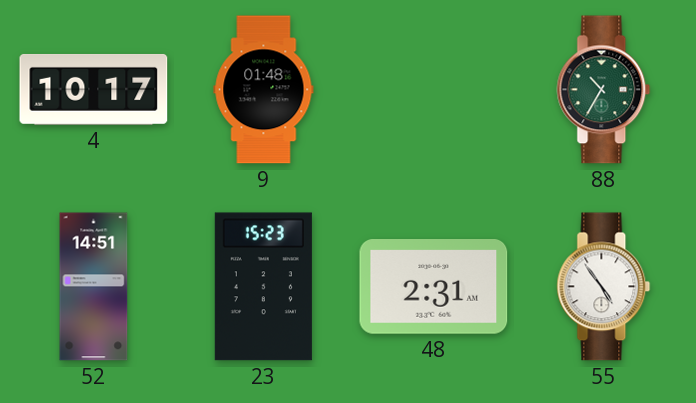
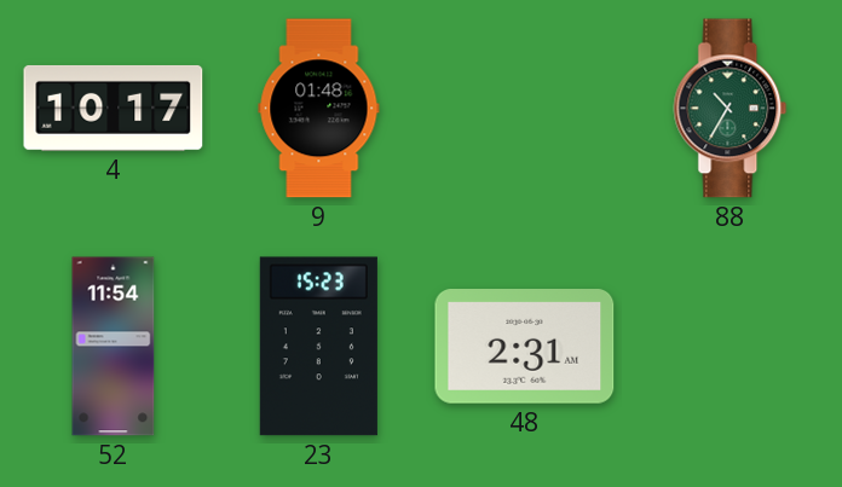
52: 14:51 -> 11:54
55: 4:54 -> none
